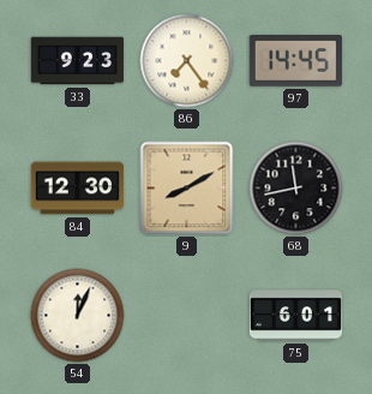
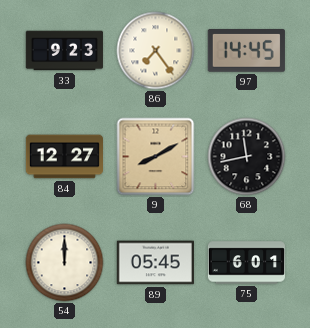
84: 12:30 -> 12:27
54: 12:04 -> 12:00
89: none -> 05:45
